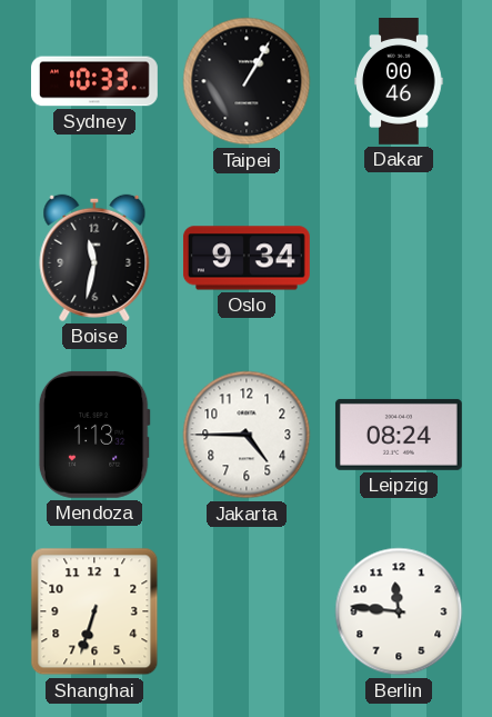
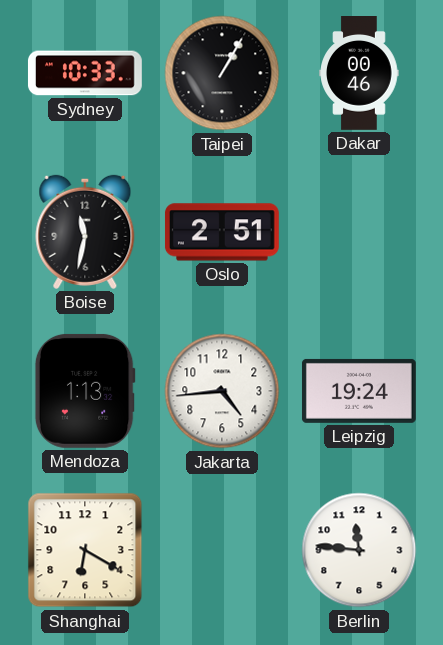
Oslo: 9:34 -> 2:51
Jakarta: 4:45 -> 4:44
Leipzig: 08:24 -> 19:24
Shanghai: 6:33 -> 6:20
